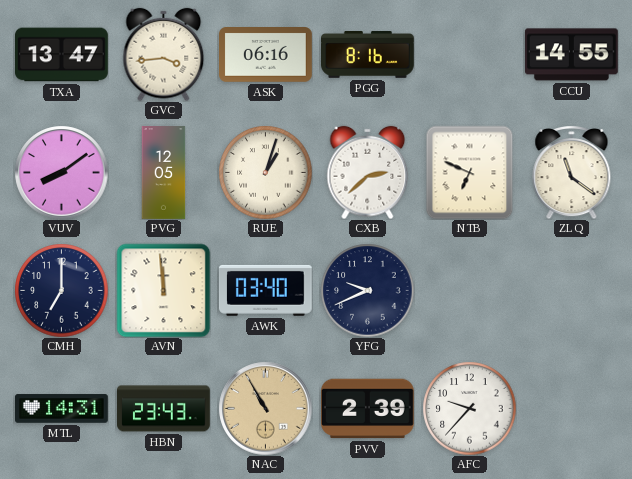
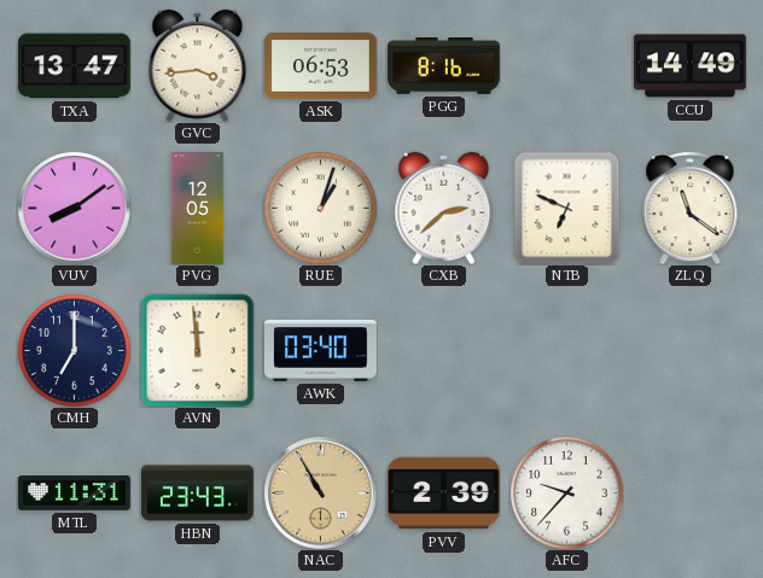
ASK: 06:16 -> 06:53
CCU: 14:55 -> 14:49
YFG: 9:41 -> none
MTL: 14:31 -> 11:31
